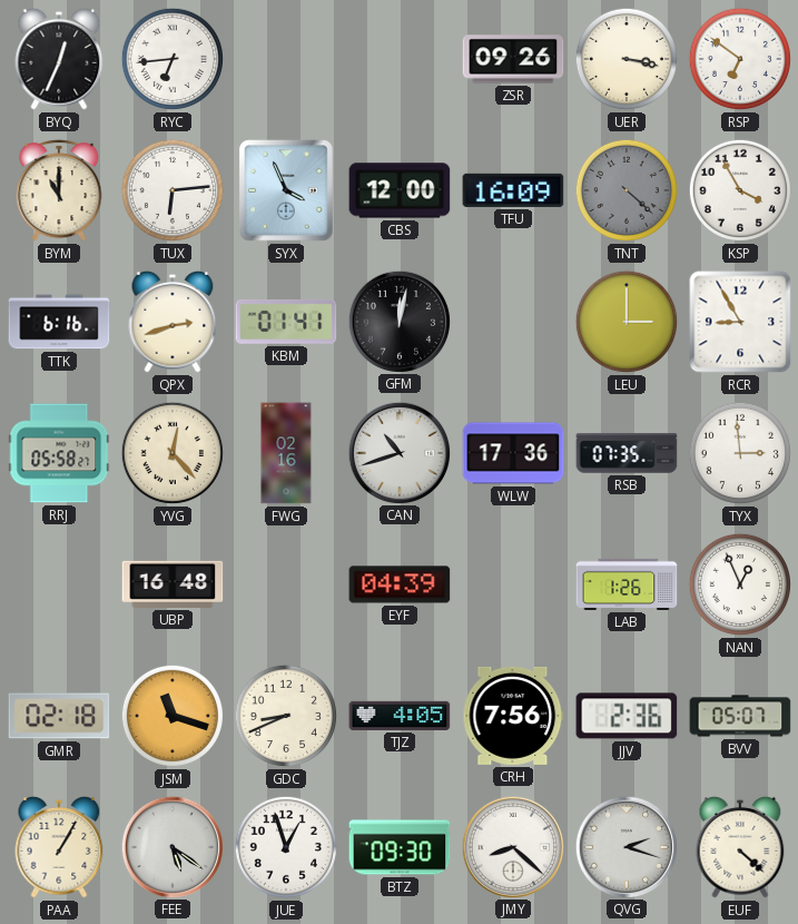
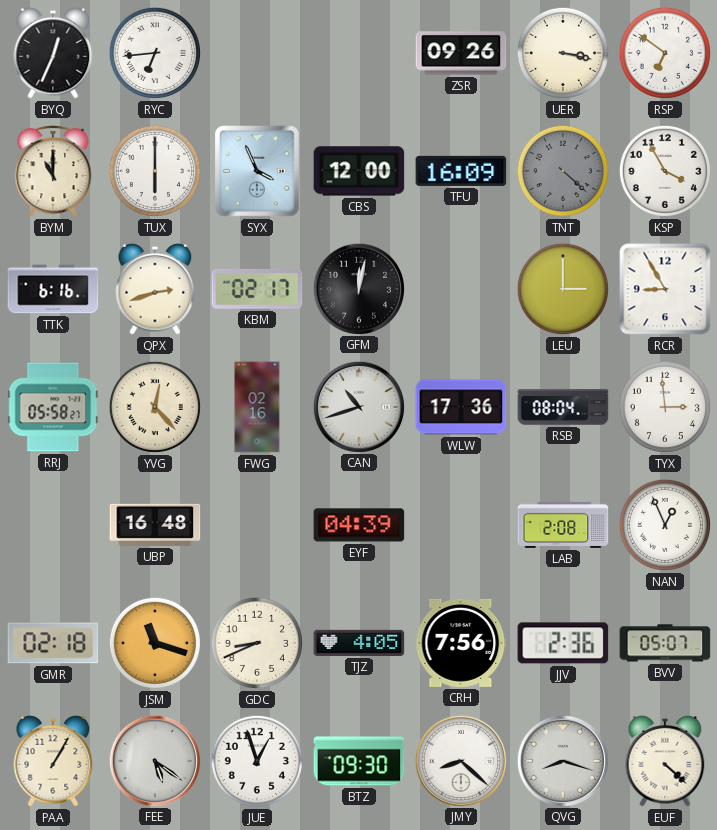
TUX: 6:14 -> 6:00
KBM: 01:41 -> 02:17
RSB: 07:35 -> 08:04
LAB: 1:26 -> 2:08
QVG: 2:18 -> 8:18
